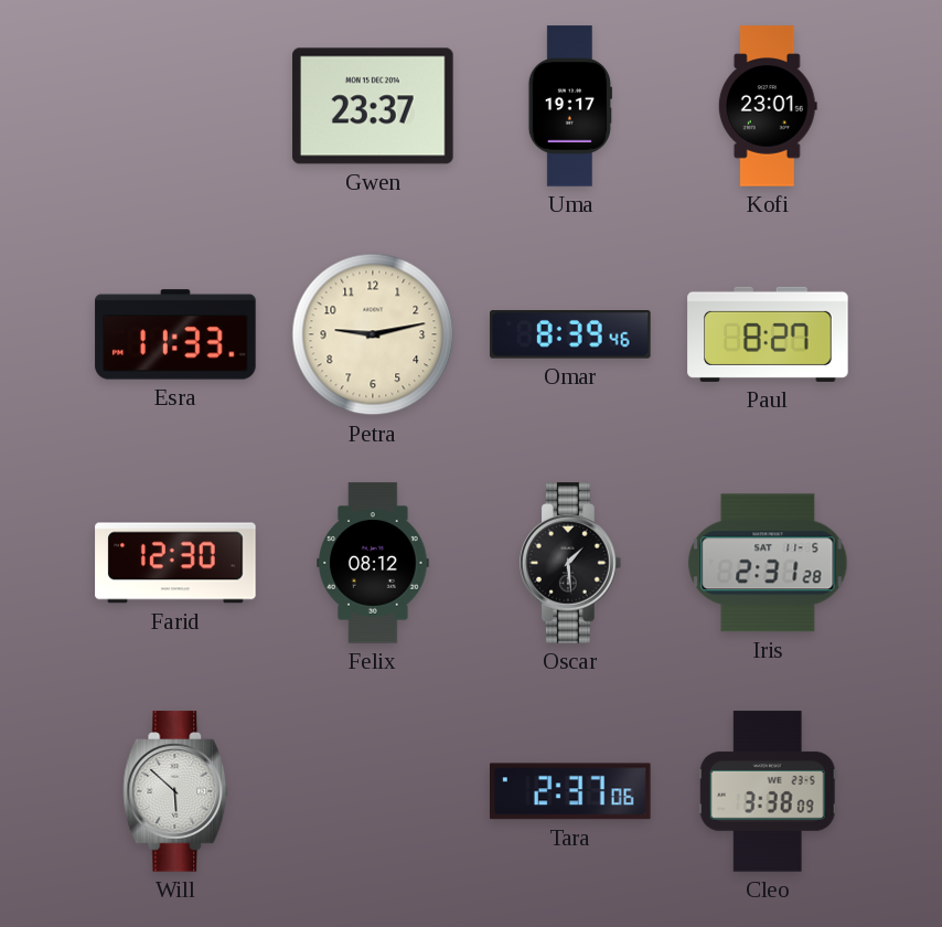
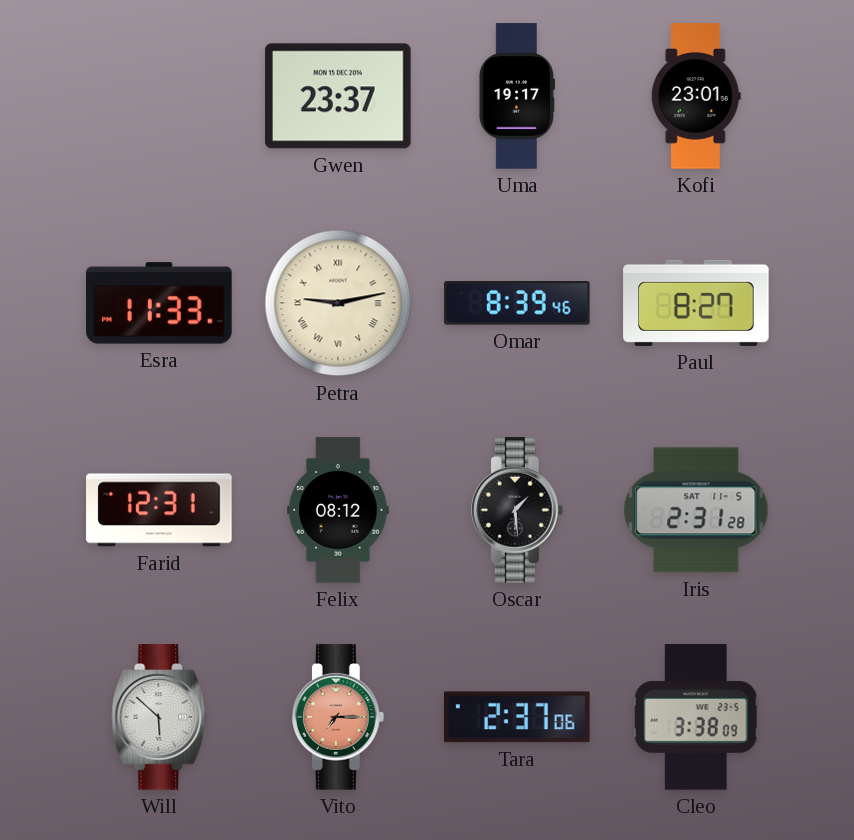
Petra numerals: Arabic -> Roman
Farid: 12:30 -> 12:31
Vito: none -> 7:15
